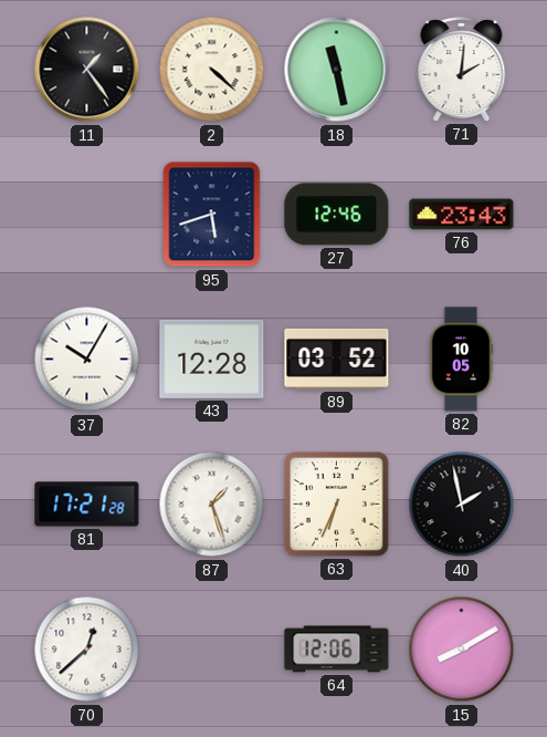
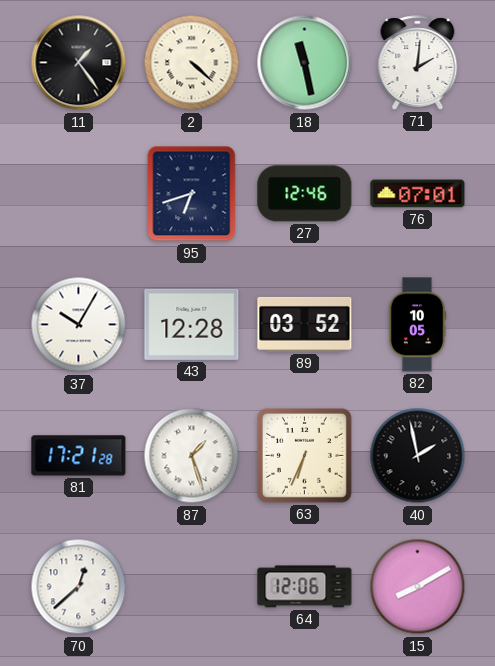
95: 5:42 -> 6:42
76: 23:43 -> 07:01
